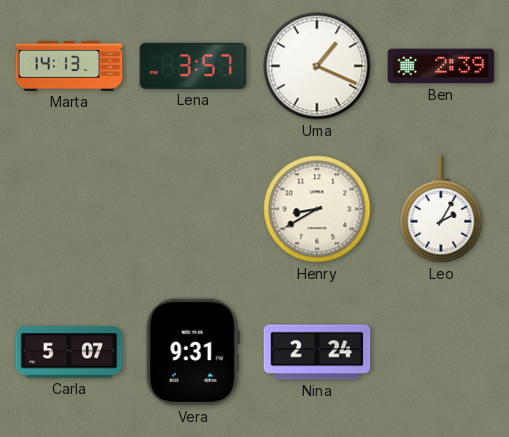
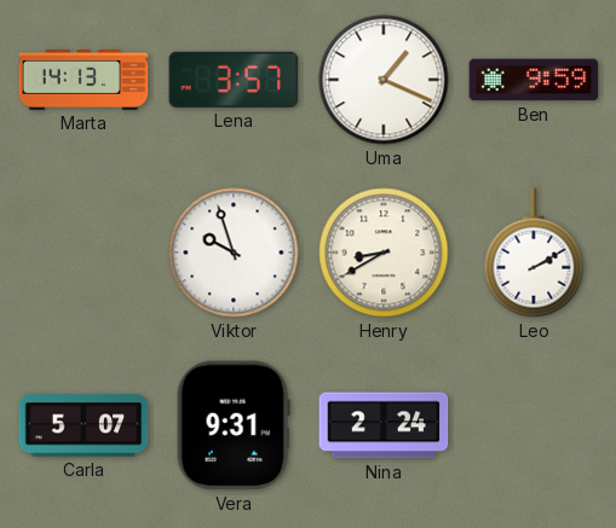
Ben: 2:39 -> 9:59
Viktor: none -> 9:57
Leo: 2:05 -> 2:10
